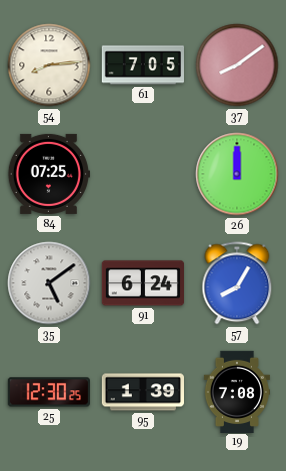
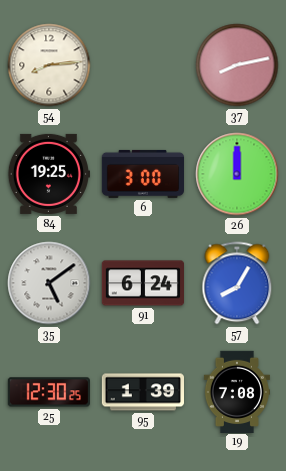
61: 7:05 -> none
37: 8:09 -> 8:13
84: 07:25 -> 19:25
6: none -> 3:00
